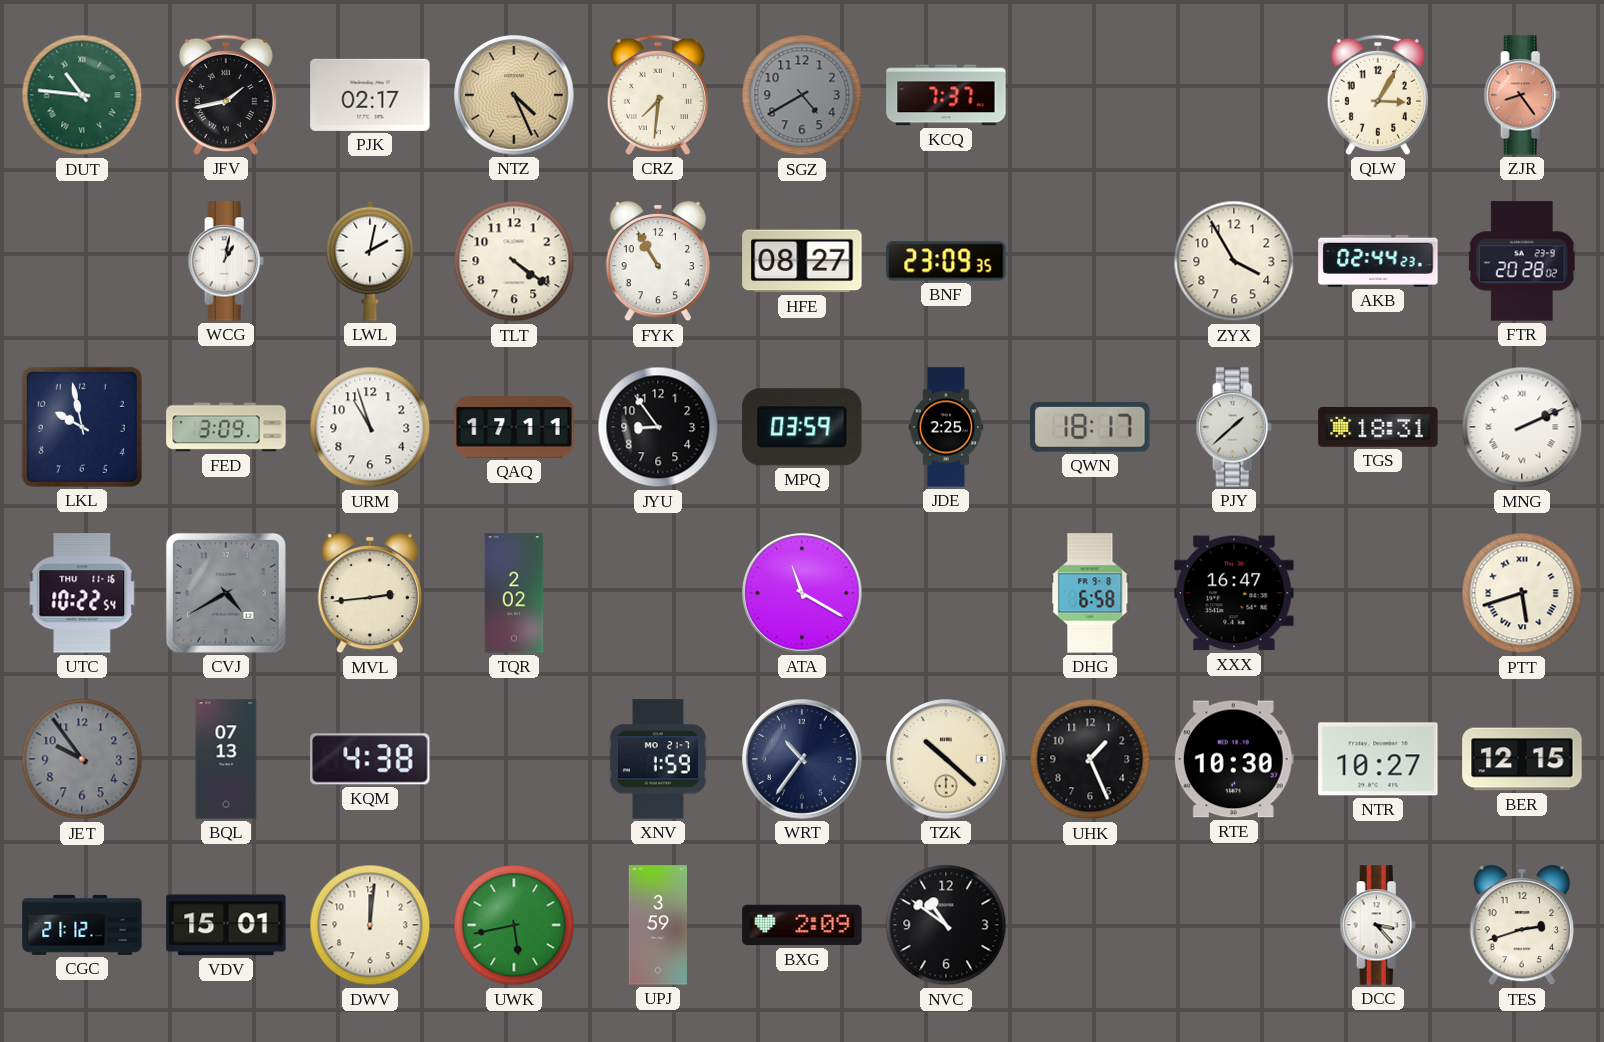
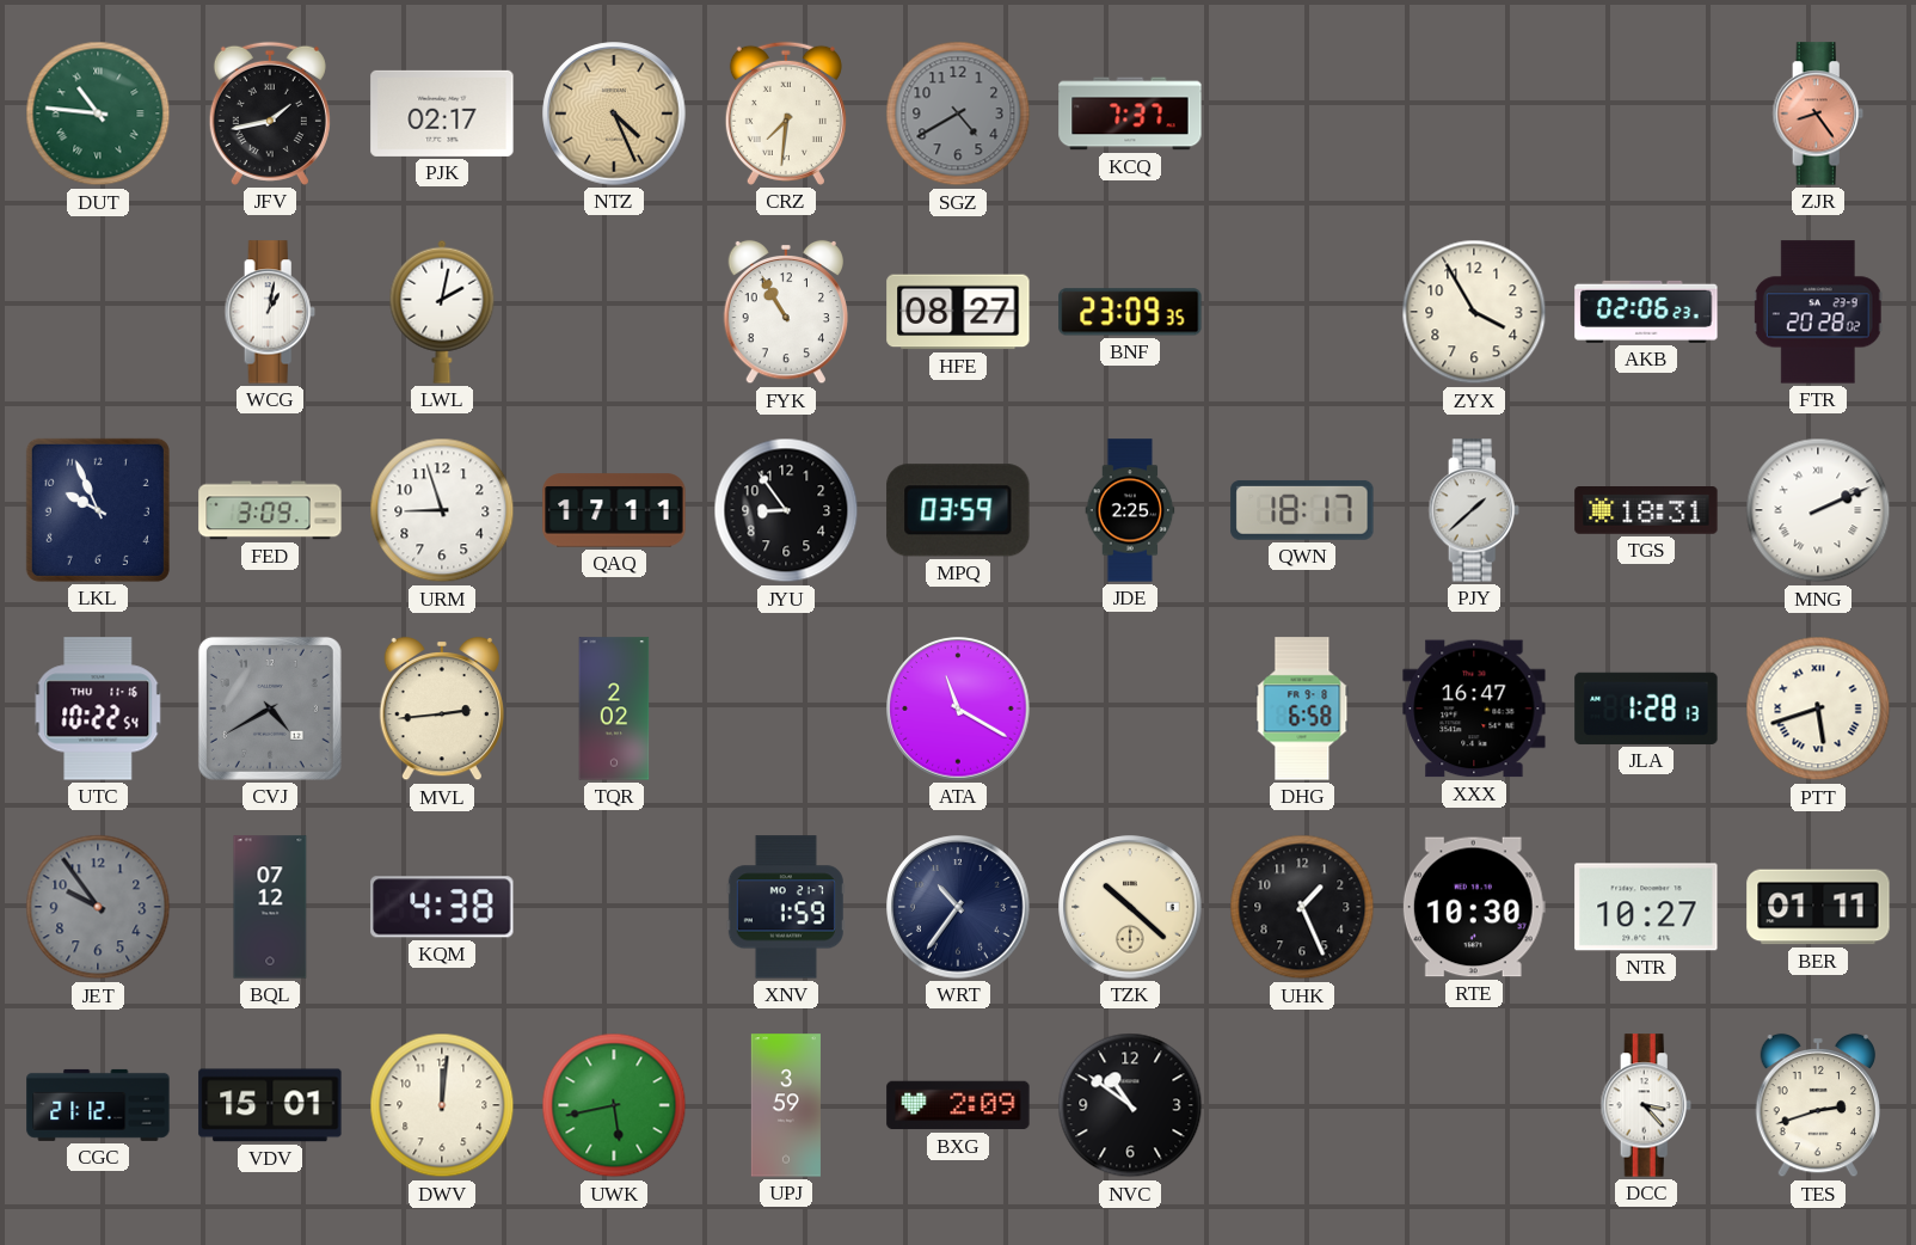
QLW: 3:05 -> none
TLT: 4:21 -> none
AKB: 02:44 -> 02:06
LKL: 9:58 -> 9:56
URM: 10:57 -> 8:57
JLA: none -> 1:28
BQL: 07:13 -> 07:12
BER: 12:15 -> 01:11
